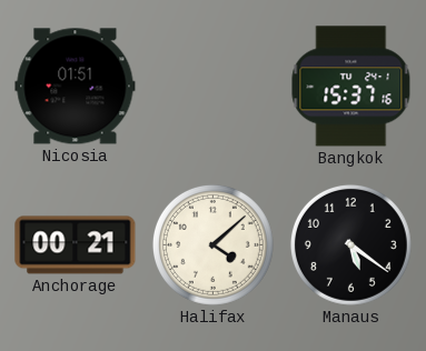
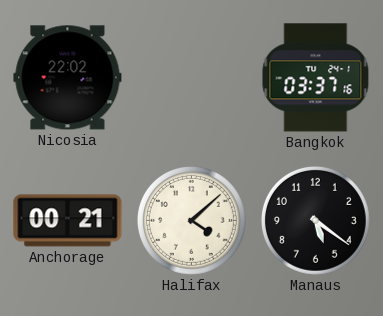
Nicosia: 01:51 -> 22:02
Bangkok: 15:37 -> 03:37
